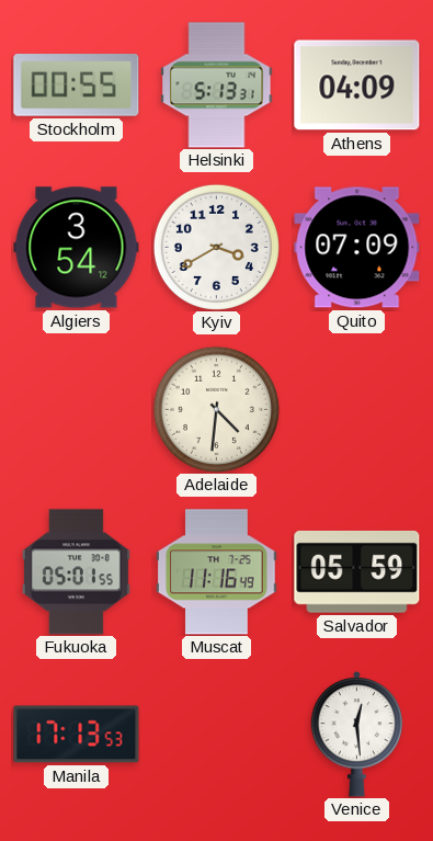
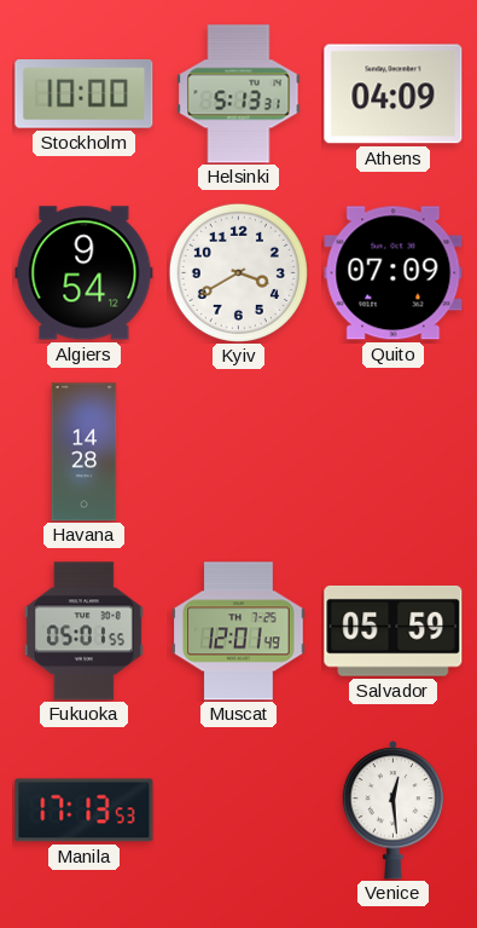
Stockholm: 00:55 -> 10:00
Algiers: 3:54 -> 9:54
Havana: none -> 14:28
Adelaide: 4:31 -> none
Muscat: 11:16 -> 12:01
